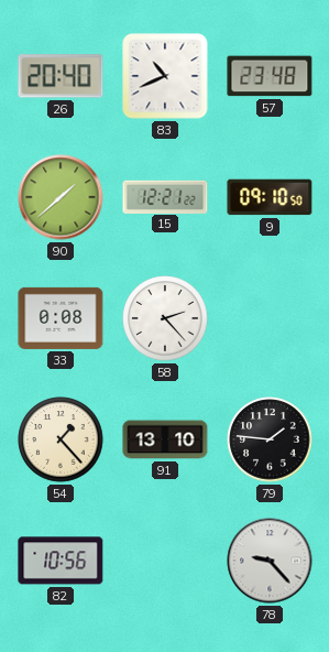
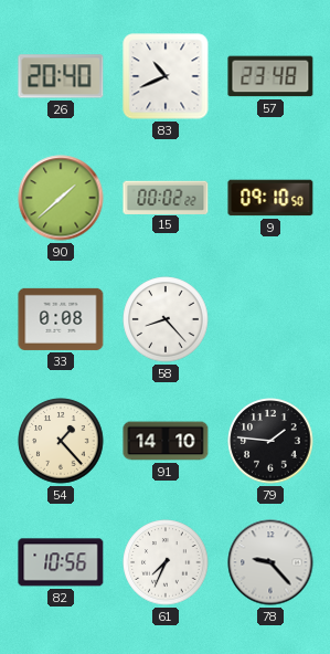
15: 12:21 -> 00:02
58: 2:23 -> 8:23
91: 13:10 -> 14:10
61: none -> 7:34
